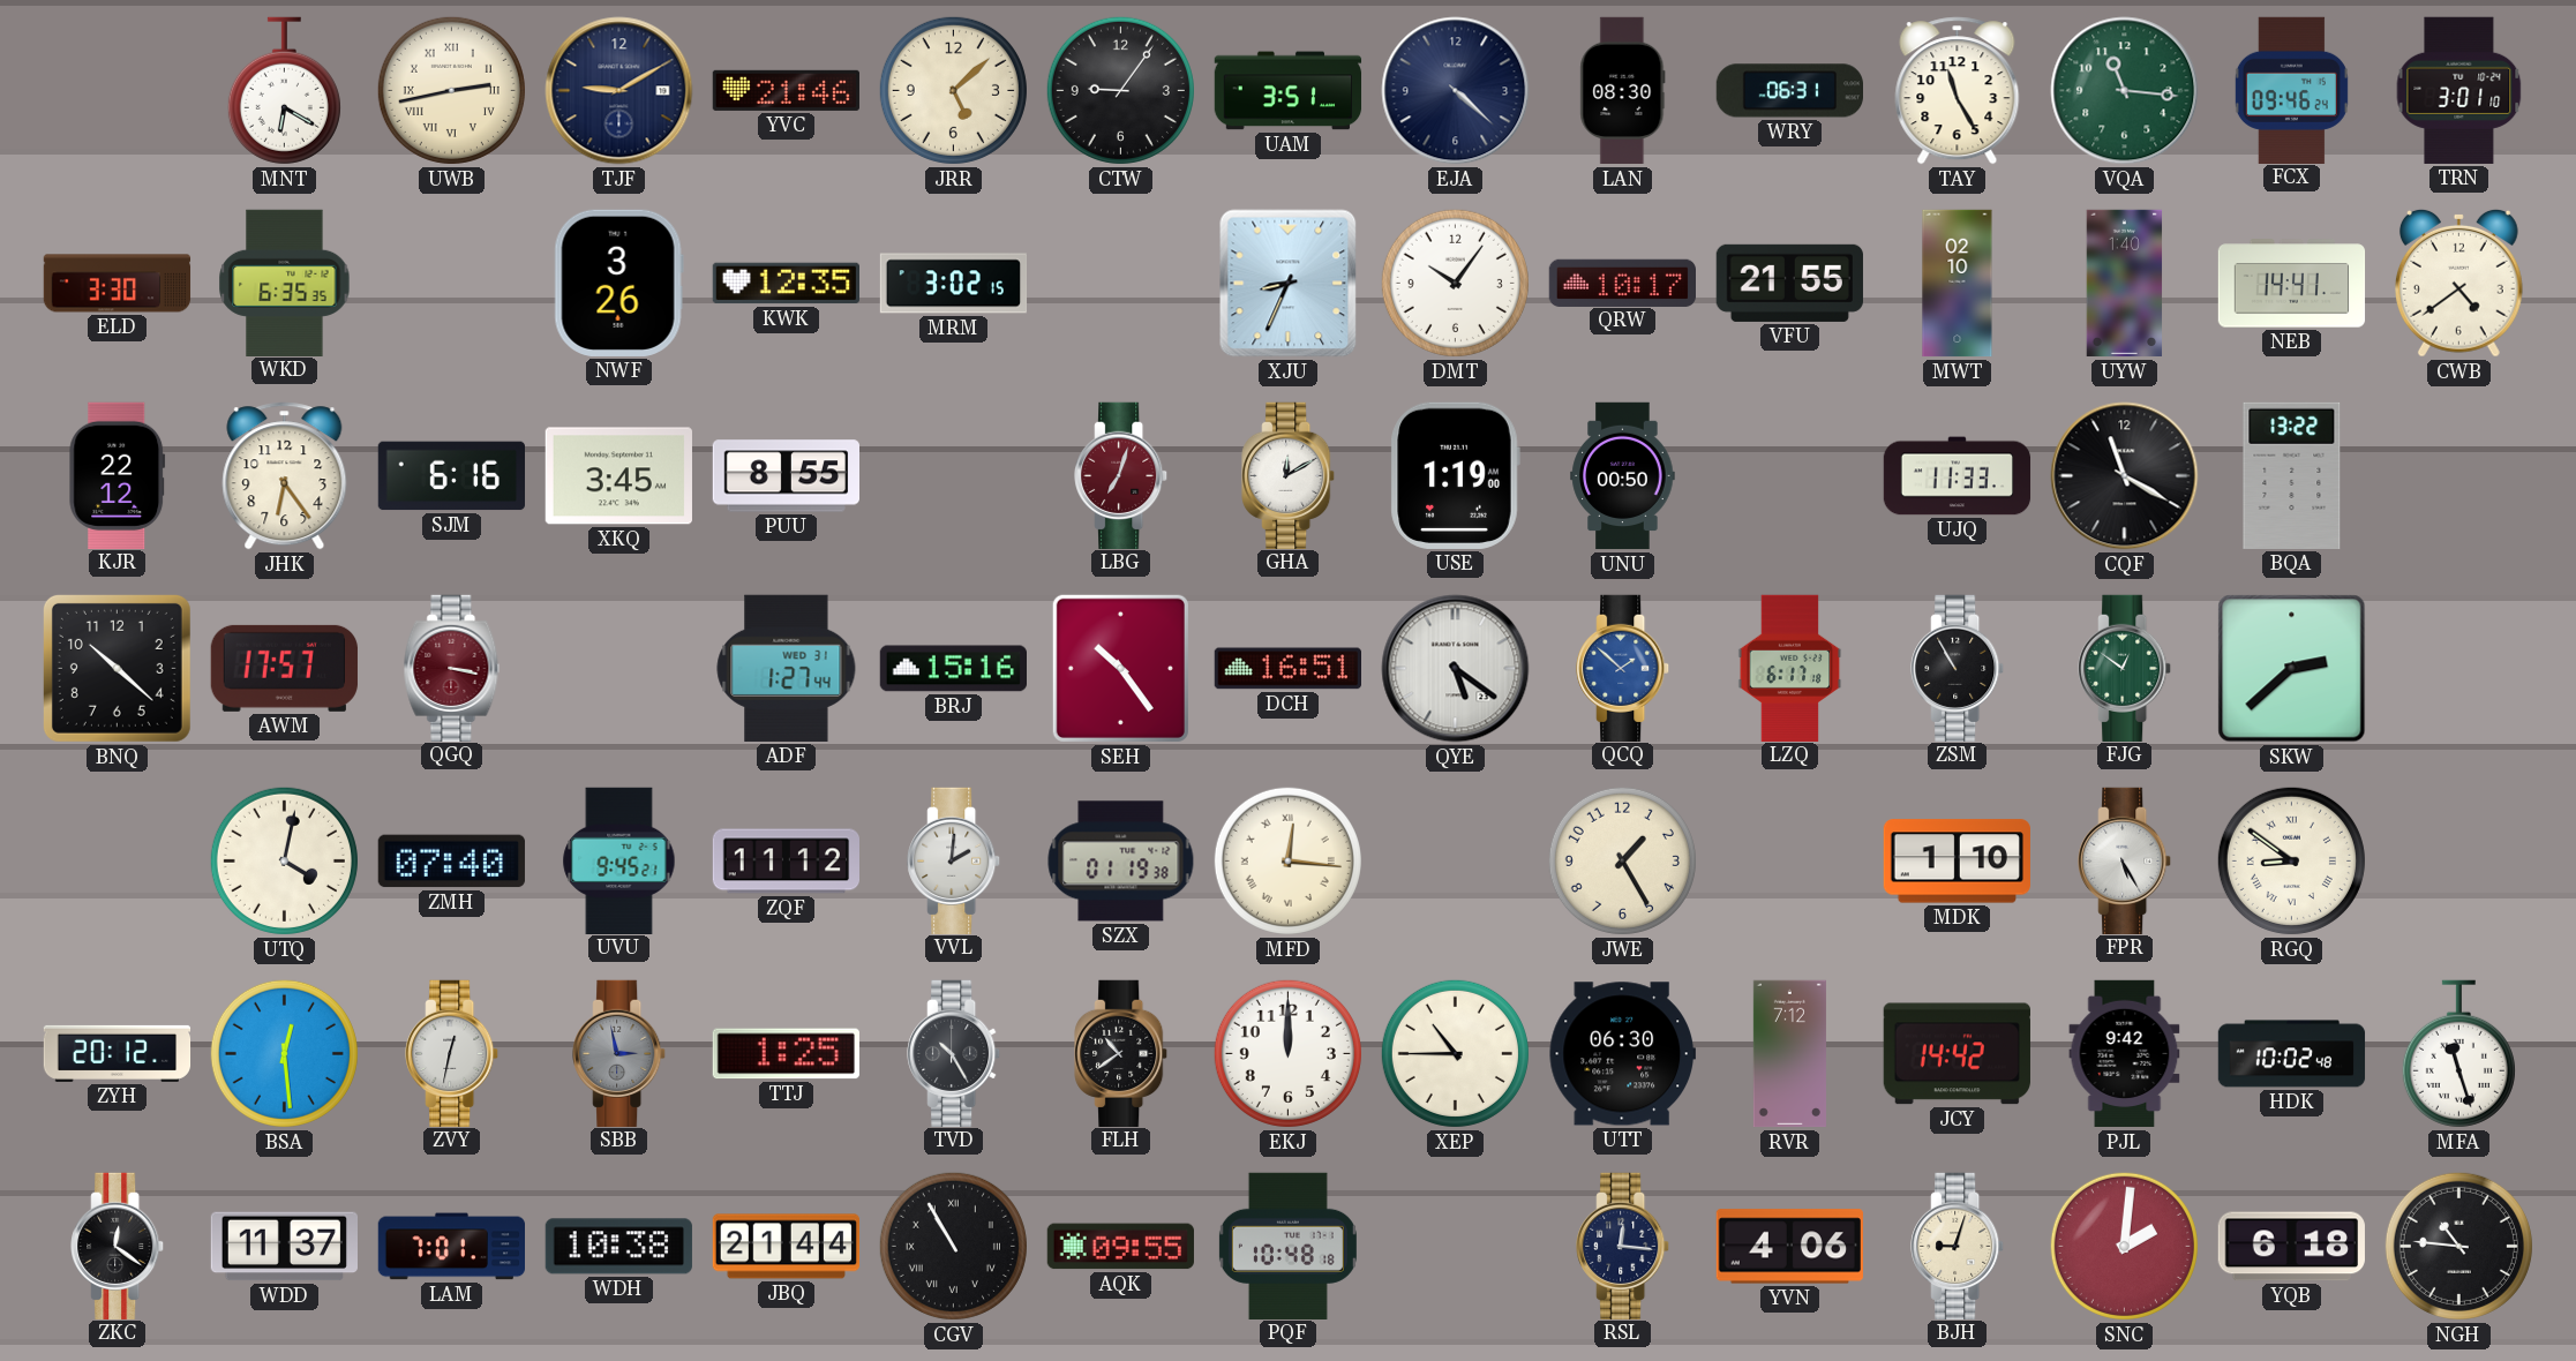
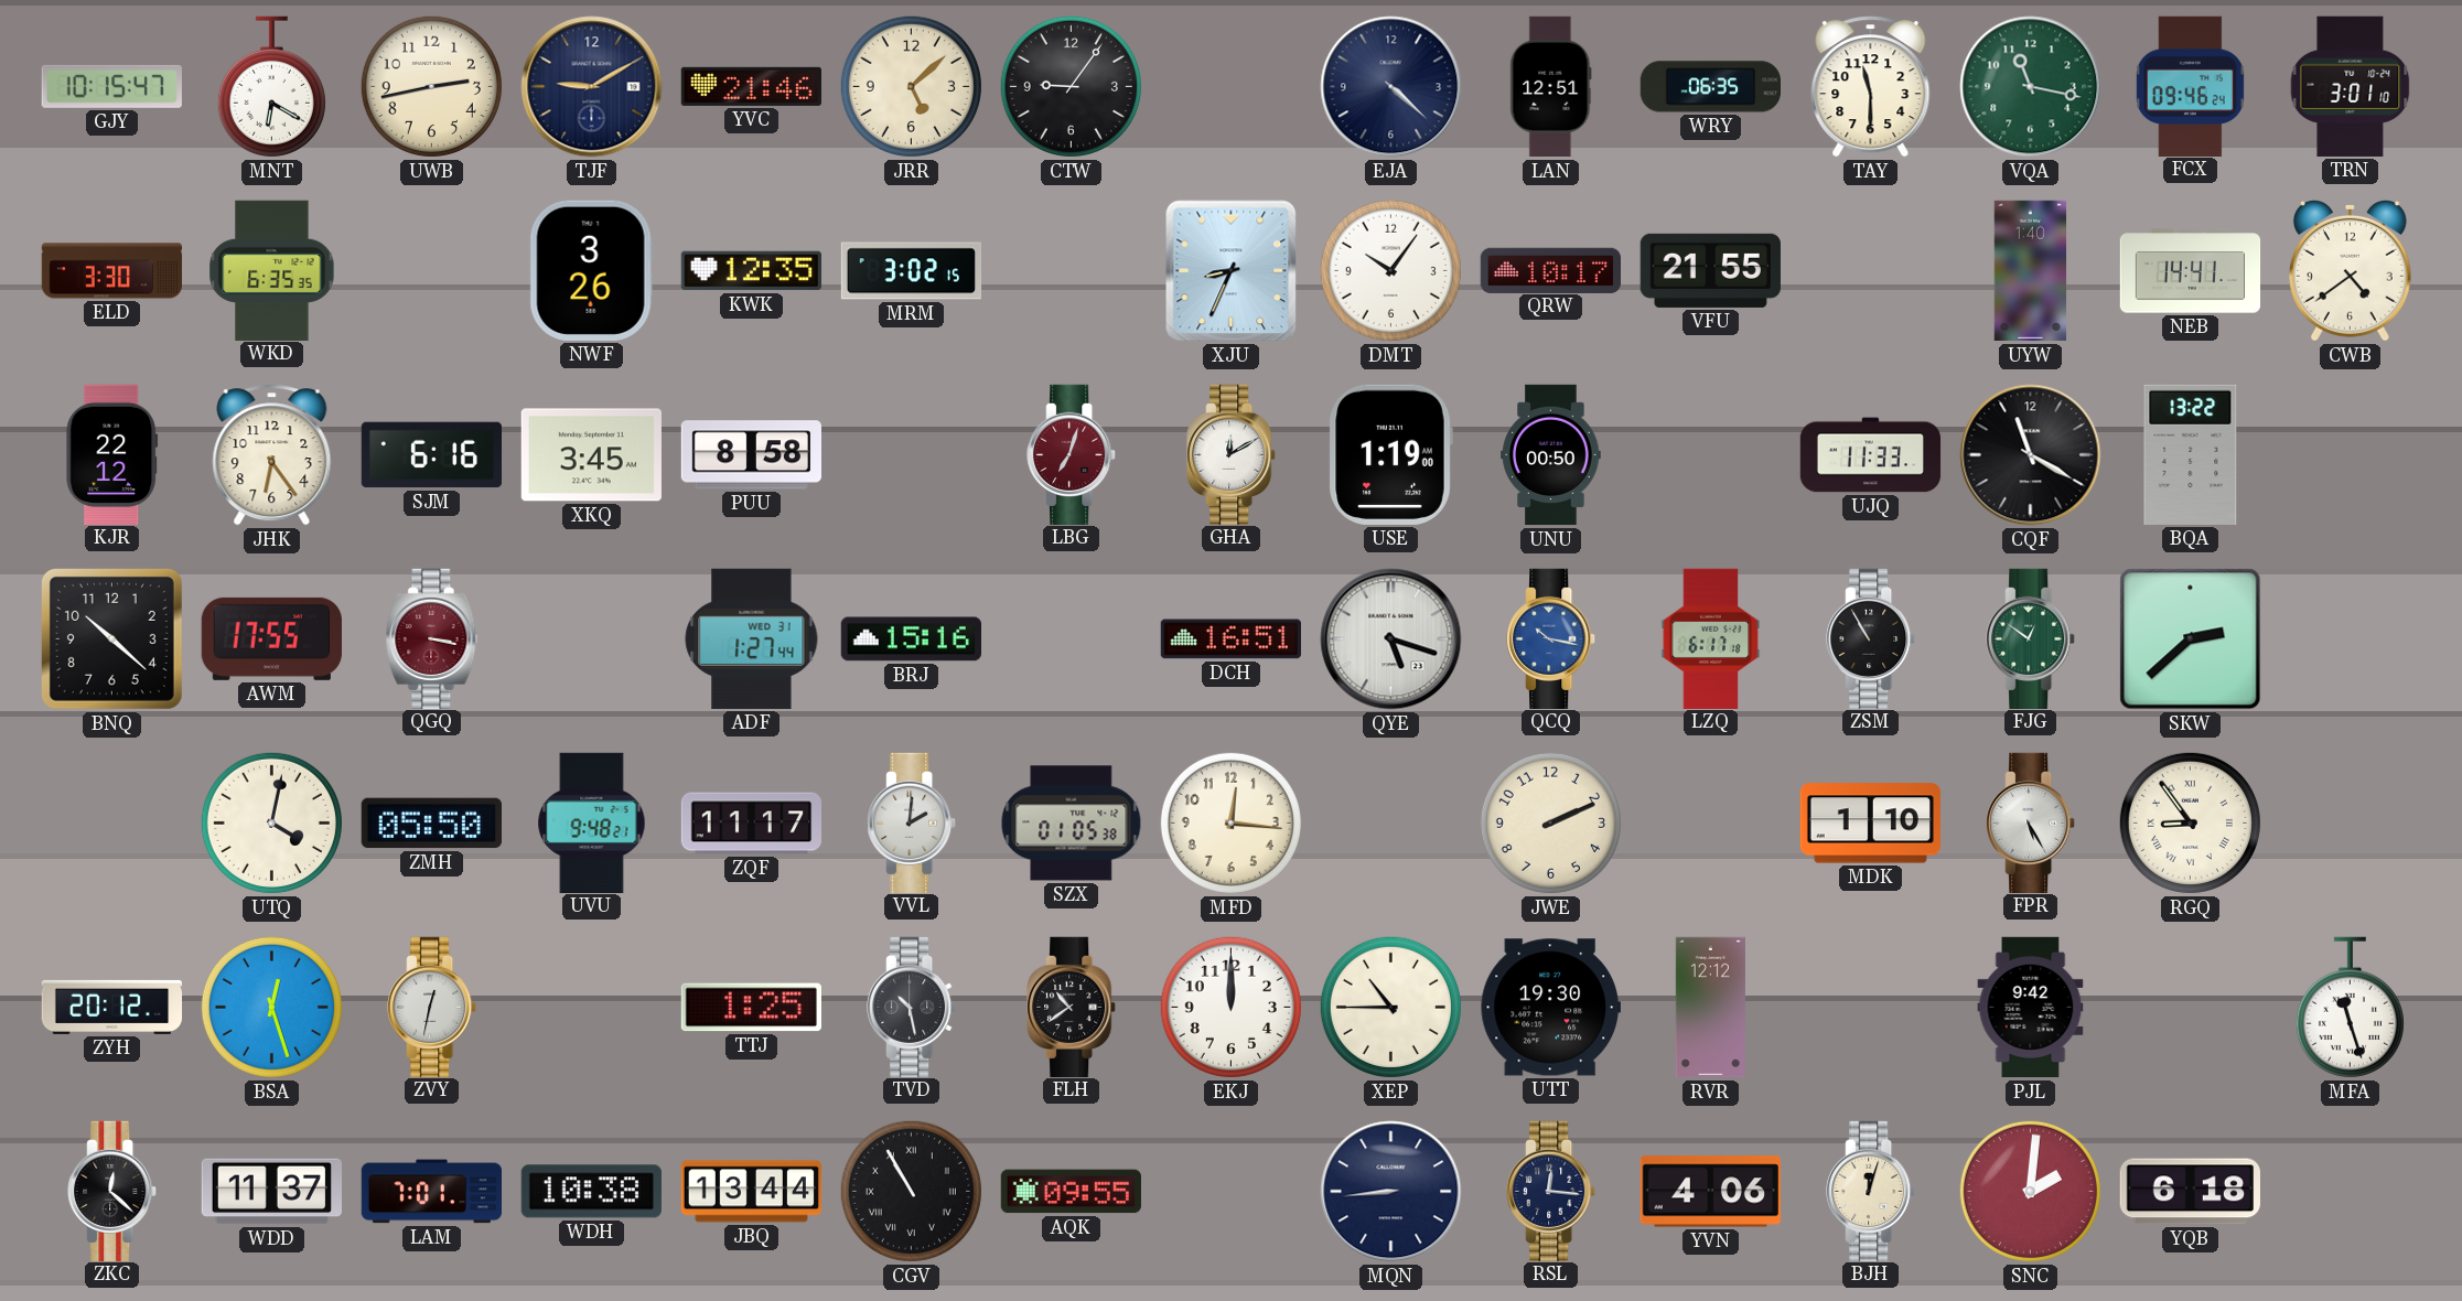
GJY: none -> 10:15
UWB numerals: Roman -> Arabic
UAM: 3:51 -> none
LAN: 08:30 -> 12:51
WRY: 06:31 -> 06:35
TAY: 11:25 -> 11:30
VQA: 11:16 -> 11:17
MWT: 02:10 -> none
PUU: 8:55 -> 8:58
AWM: 17:57 -> 17:55
SEH: 10:24 -> none
QYE: 5:21 -> 5:18
QCQ: 1:52 -> 10:17
ZMH: 07:40 -> 05:50
UVU: 9:45 -> 9:48
ZQF: 11:12 -> 11:17
SZX: 01:19 -> 01:05
MFD numerals: Roman -> Arabic
JWE: 1:25 -> 2:11
RGQ: 8:51 -> 8:54
BSA: 12:29 -> 12:27
SBB: 2:58 -> none
TVD: 10:25 -> 10:28
UTT: 06:30 -> 19:30
RVR: 7:12 -> 12:12
JCY: 14:42 -> none
HDK: 10:02 -> none
ZKC: 12:21 -> 12:22
JBQ: 21:44 -> 13:44
PQF: 10:48 -> none
MQN: none -> 8:44
BJH: 9:03 -> 12:03
NGH: 10:46 -> none
